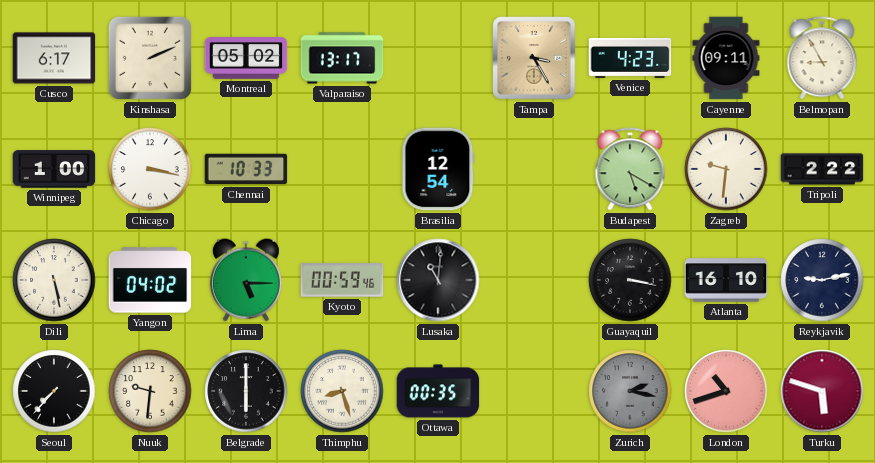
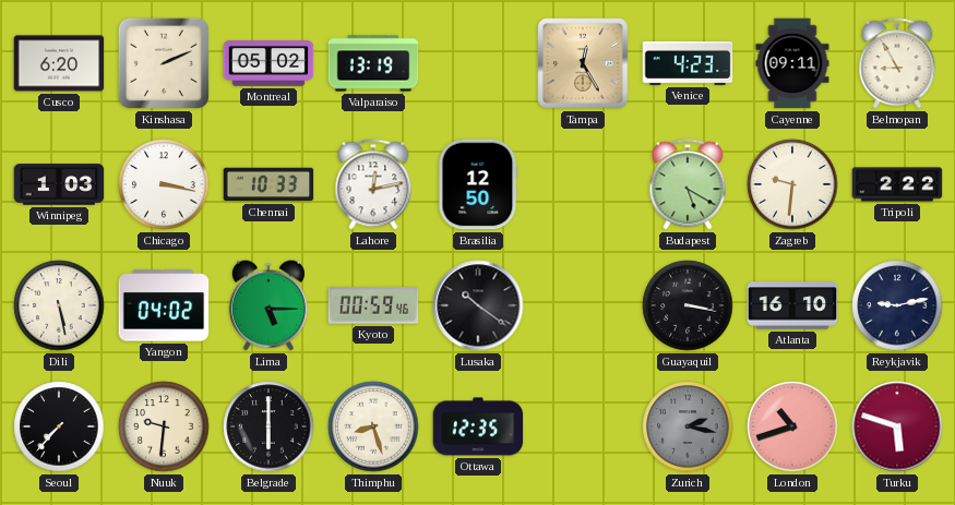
Cusco: 6:17 -> 6:20
Valparaiso: 13:17 -> 13:19
Tampa: 3:25 -> 12:25
Winnipeg: 1:00 -> 1:03
Lahore: none -> 12:13
Brasilia: 12:54 -> 12:50
Lusaka: 11:01 -> 10:21
Ottawa: 00:35 -> 12:35
